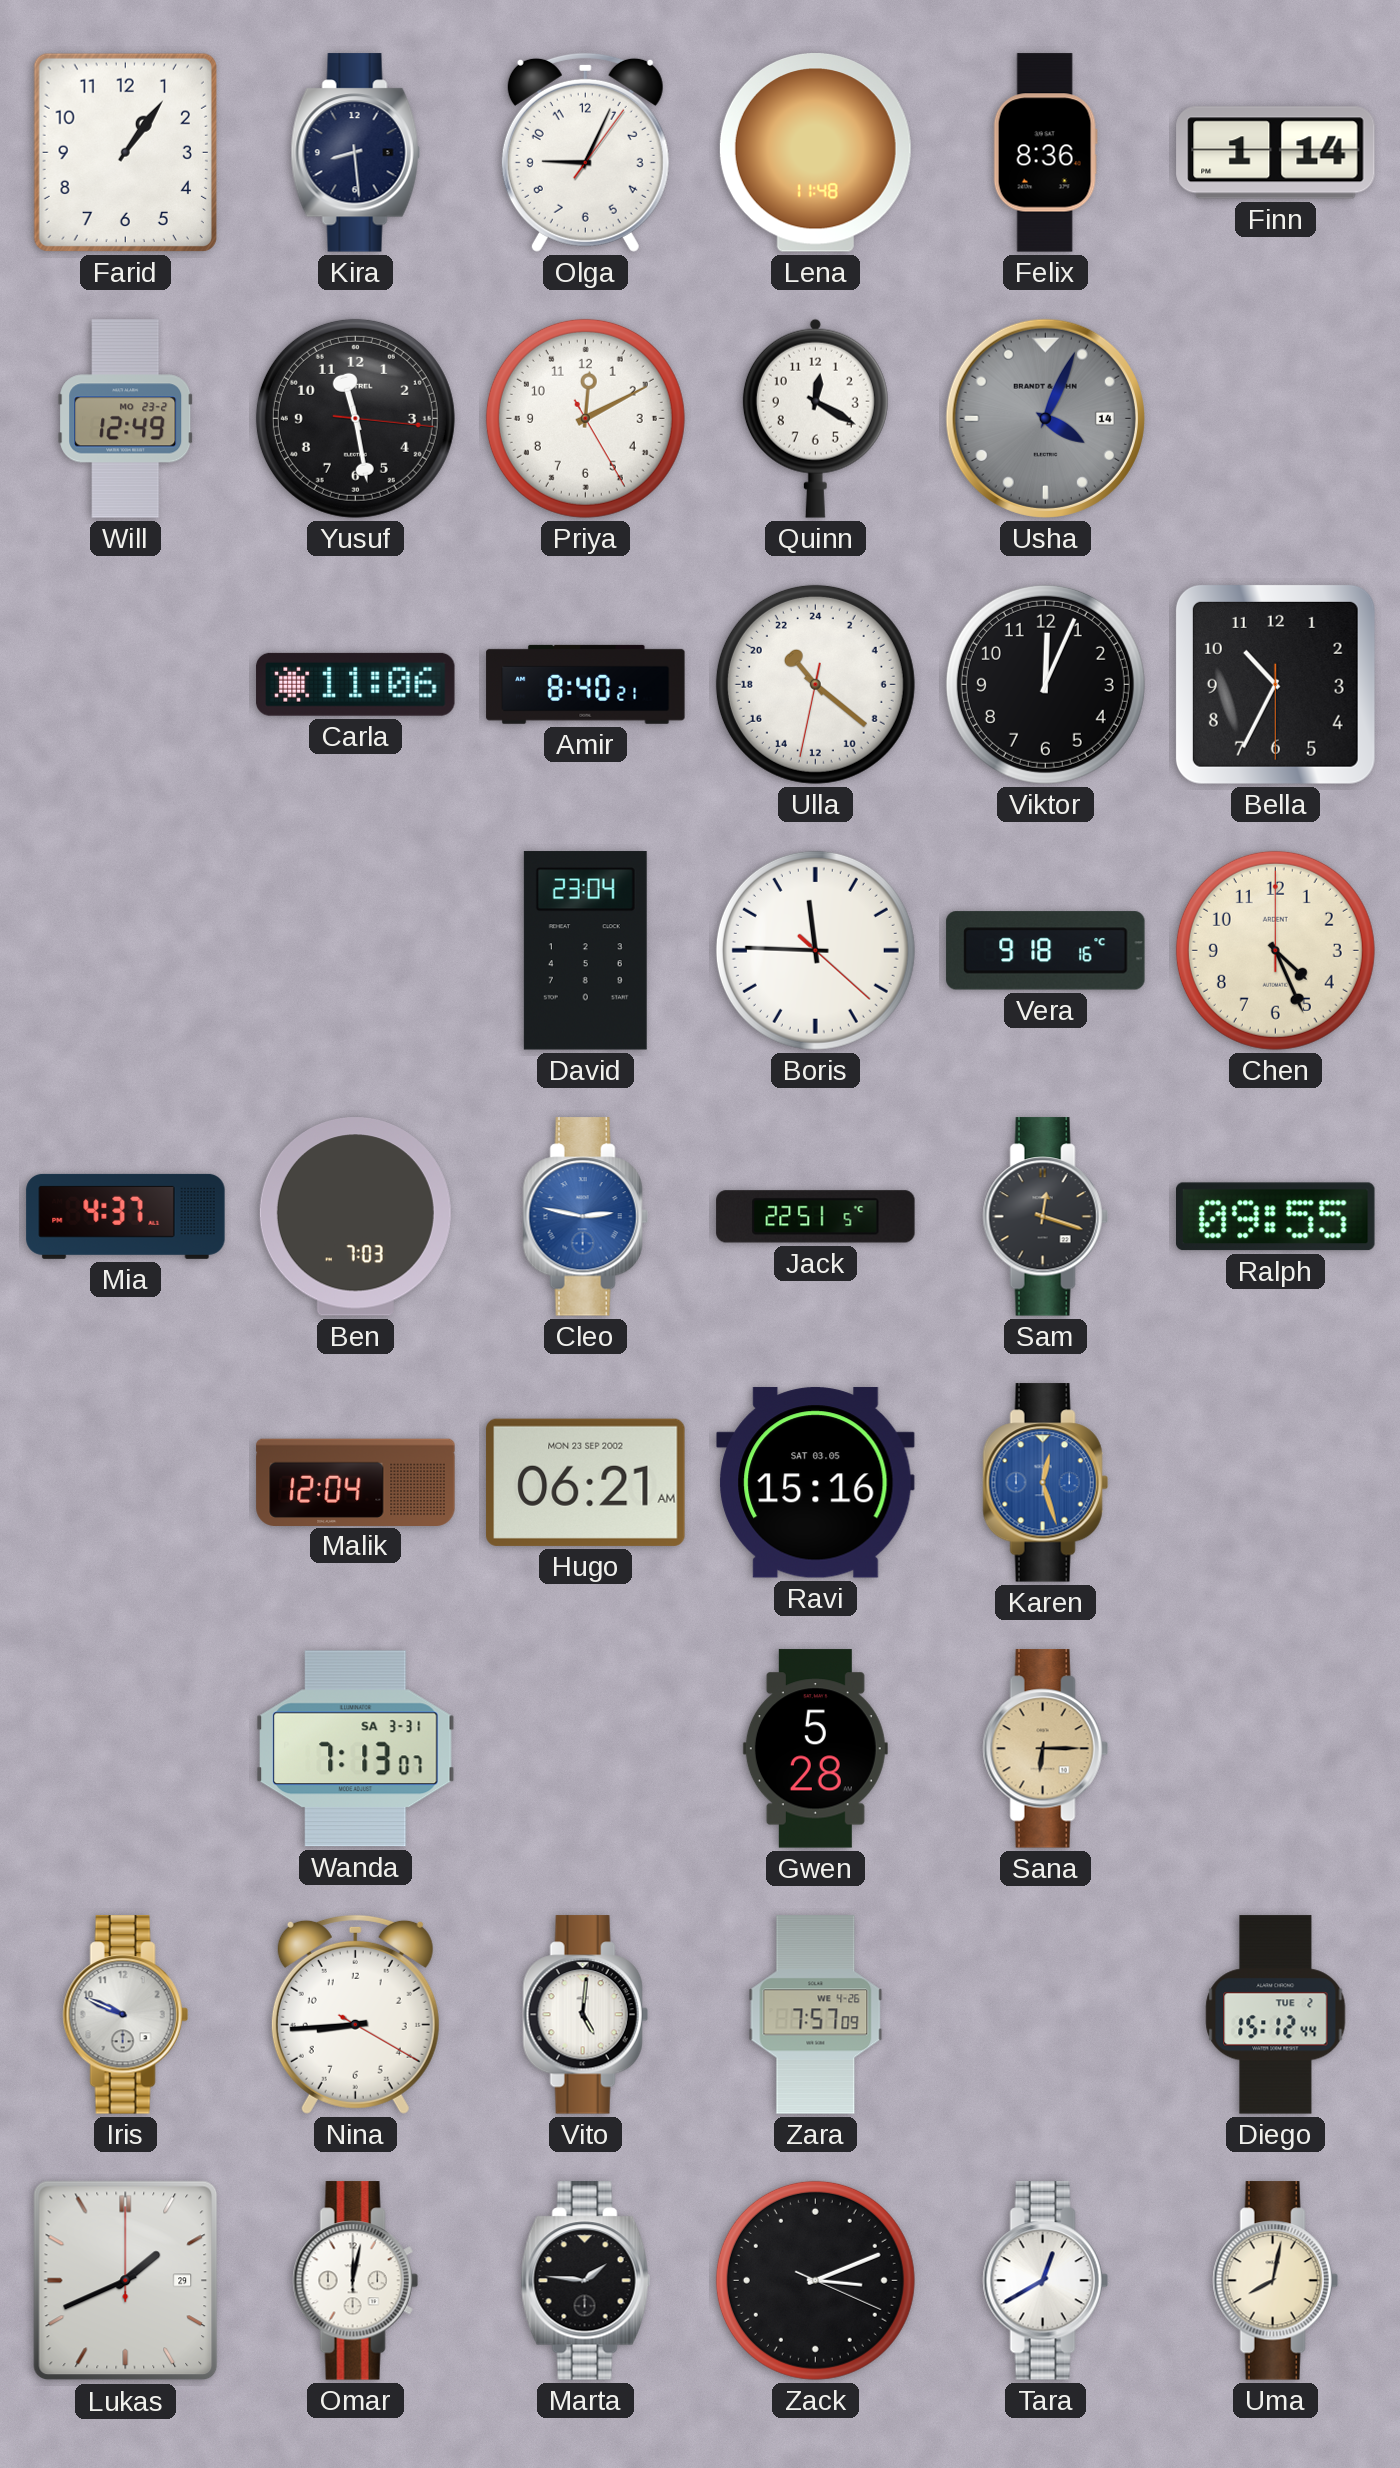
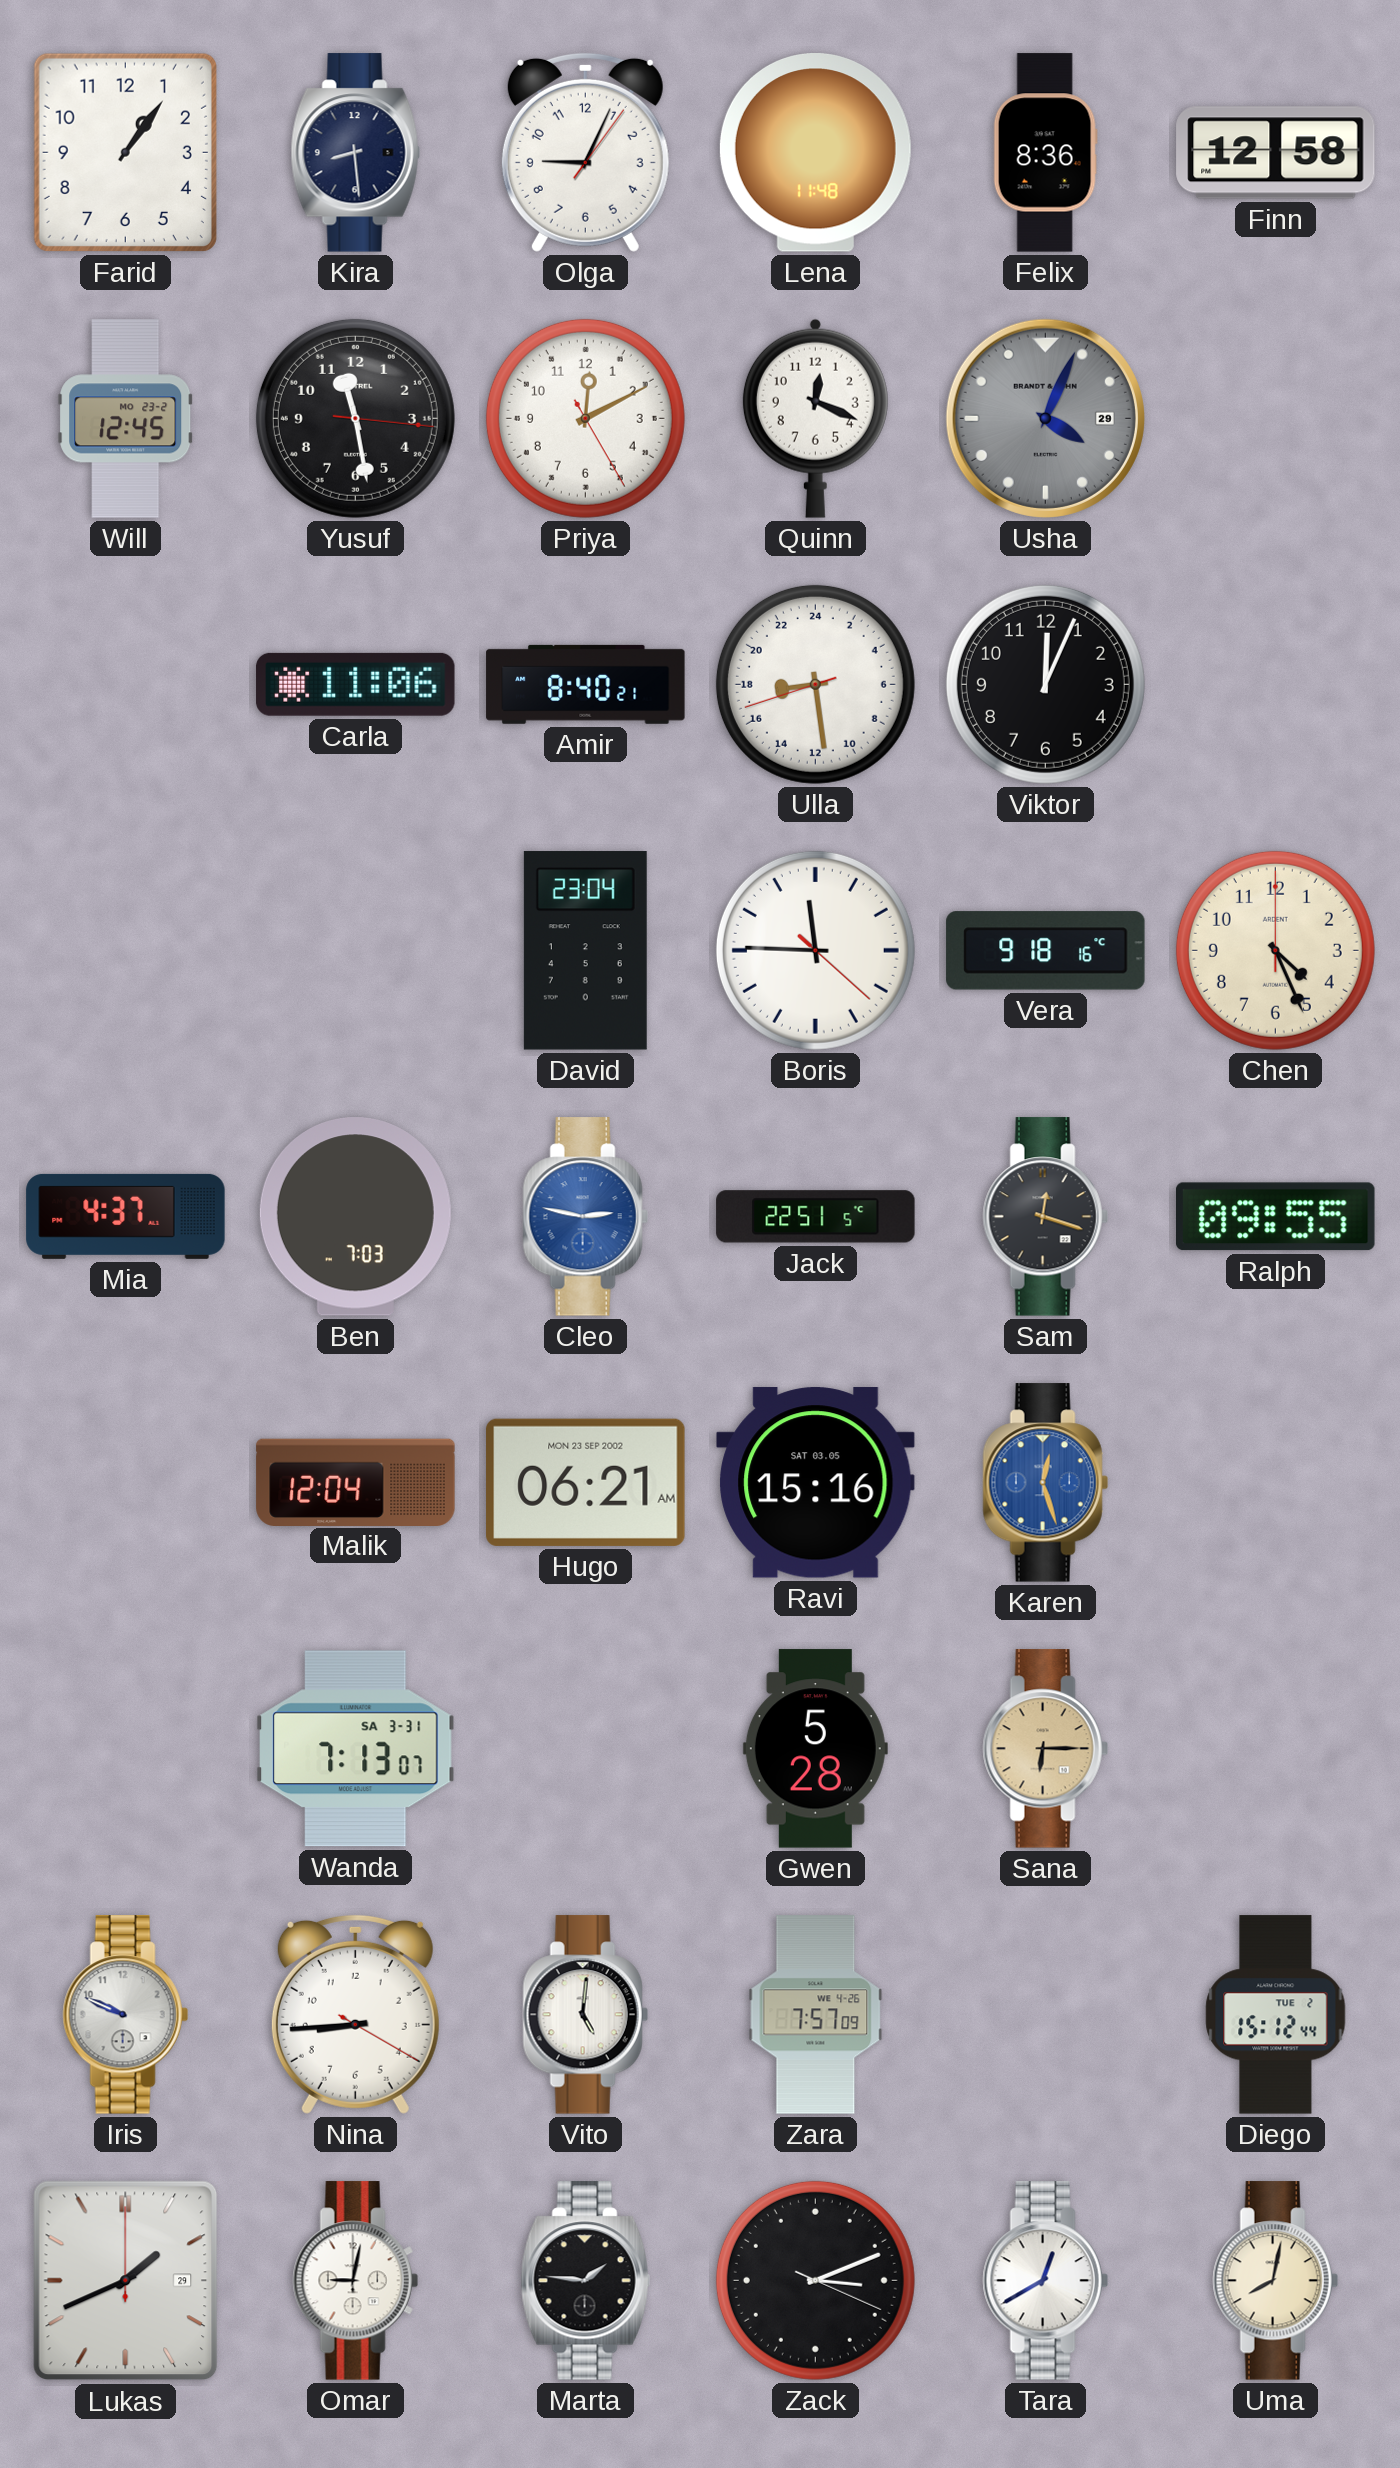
Finn: 1:14 -> 12:58
Will: 12:49 -> 12:45
Quinn: 12:20 -> 12:19
Usha date: 14 -> 29
Ulla: 21:21 -> 17:28
Bella: 10:34 -> none
Omar: 12:02 -> 9:02
